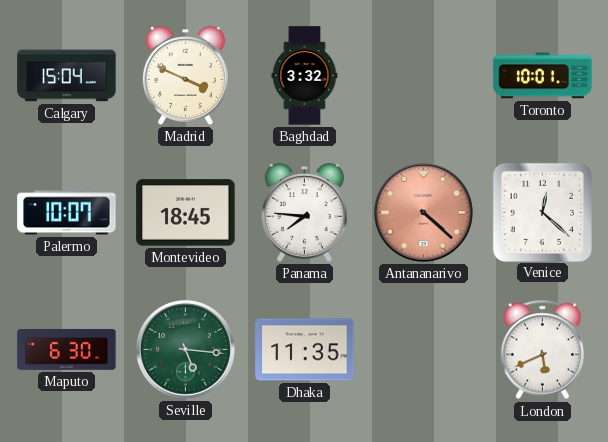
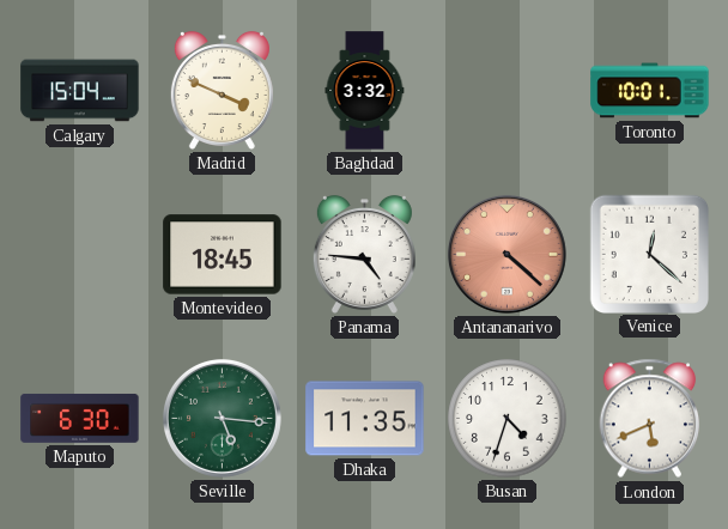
Palermo: 10:07 -> none
Panama: 7:46 -> 4:46
Busan: none -> 4:33
